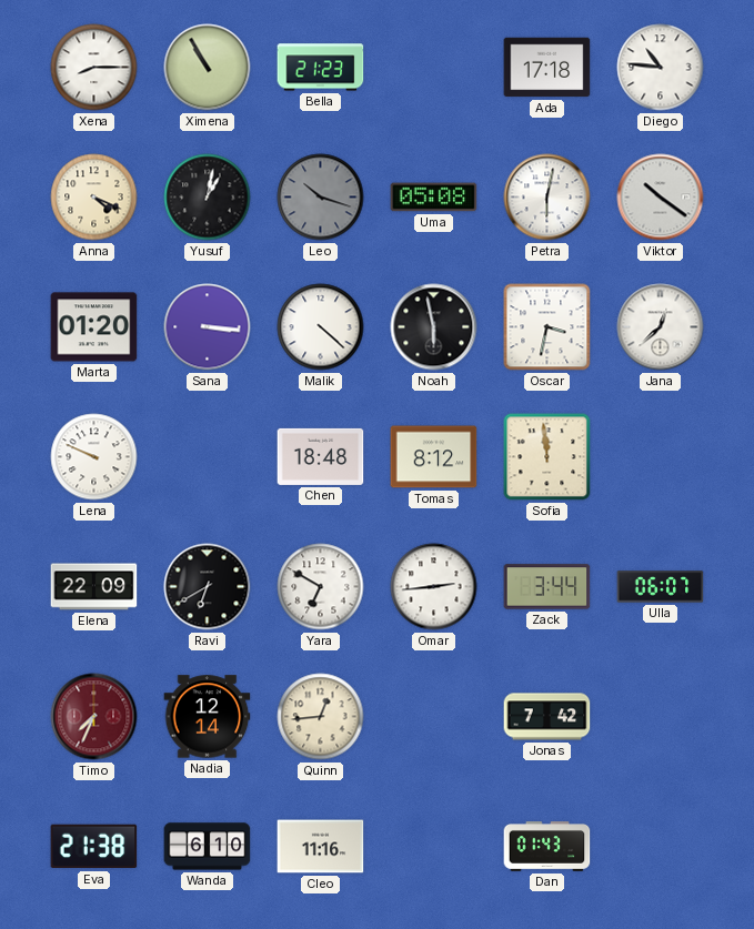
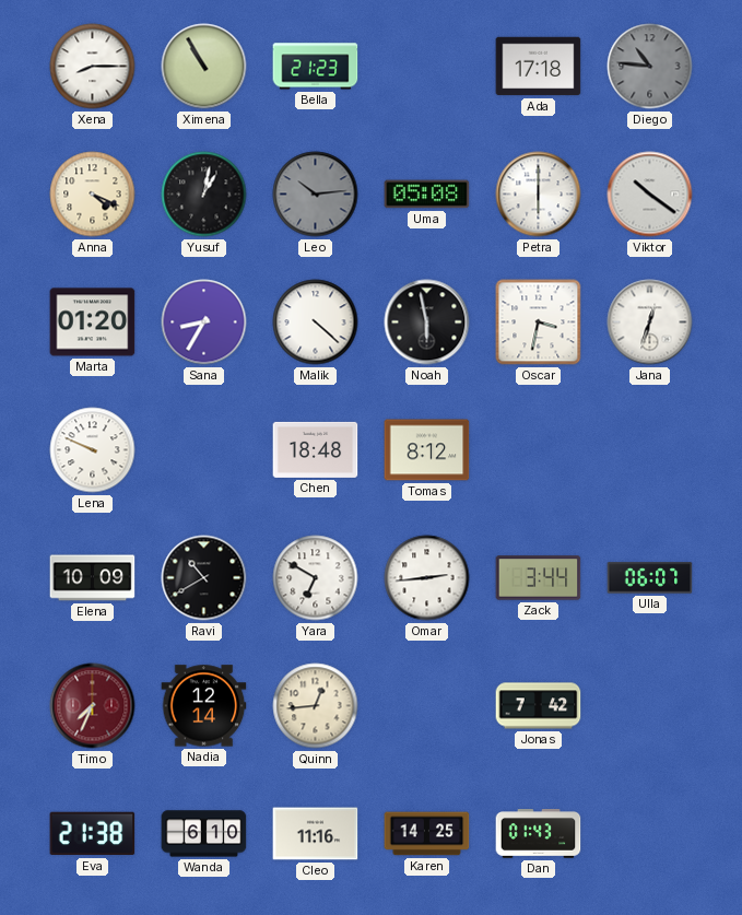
Diego dial: white -> grey
Leo: 10:18 -> 10:14
Petra: 6:02 -> 6:00
Sana: 3:16 -> 8:35
Jana: 12:38 -> 12:33
Sofia: 11:59 -> none
Elena: 22:09 -> 10:09
Ravi: 6:40 -> 10:40
Karen: none -> 14:25
